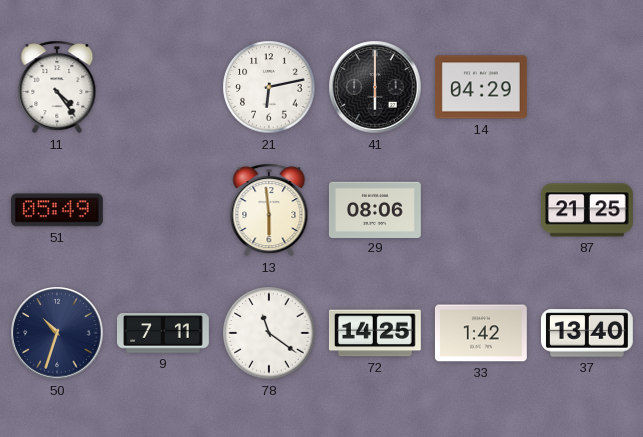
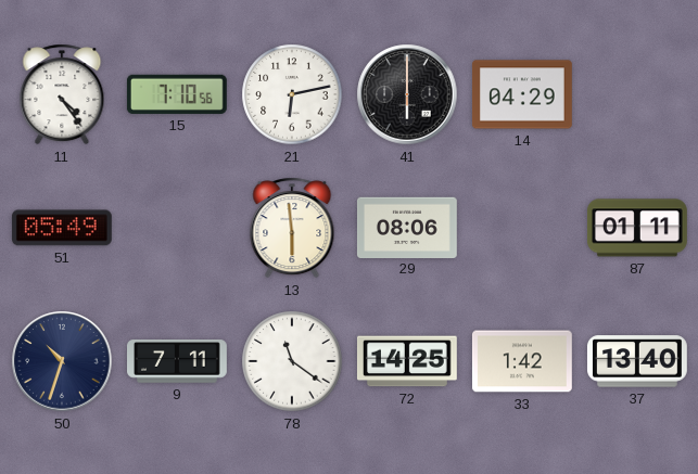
15: none -> 7:10
87: 21:25 -> 01:11
